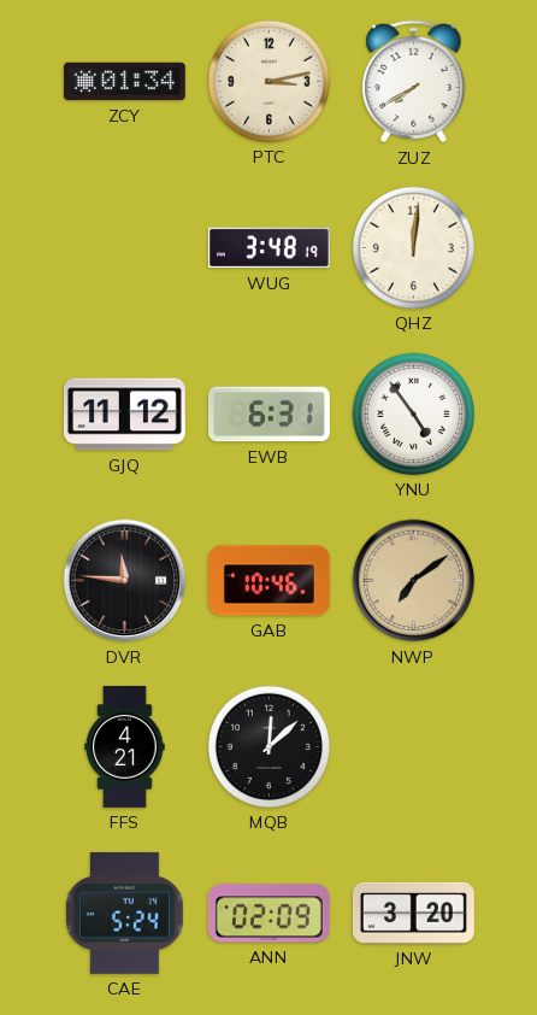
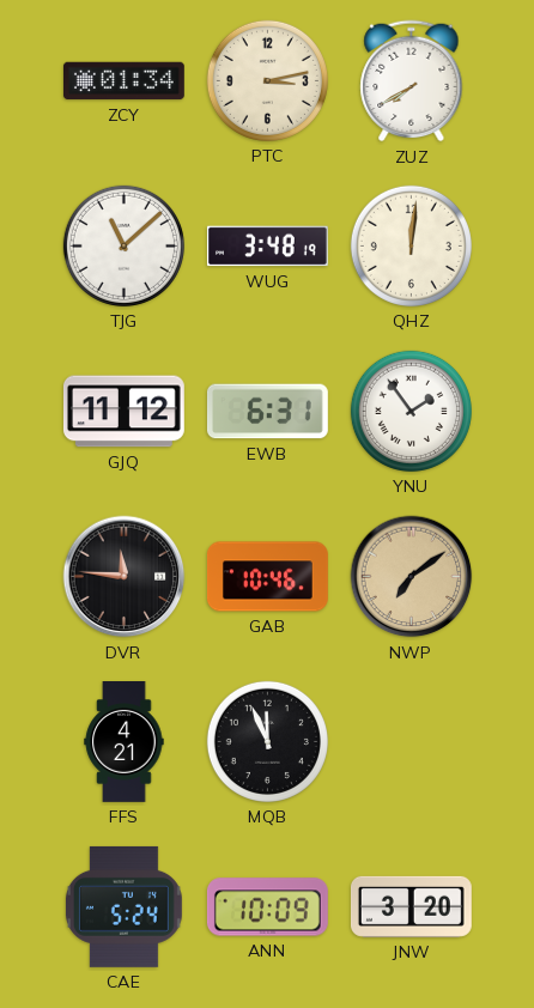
TJG: none -> 11:08
YNU: 4:54 -> 1:54
MQB: 12:08 -> 11:56
ANN: 02:09 -> 10:09
